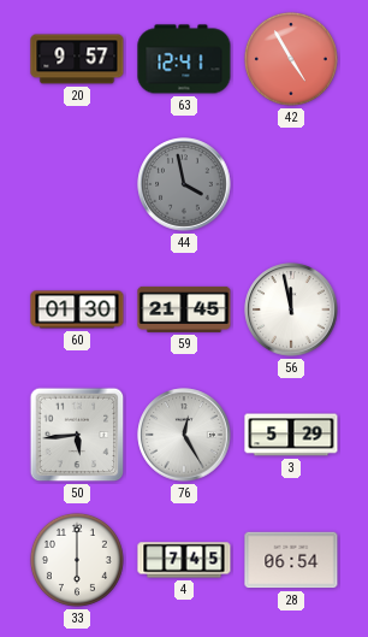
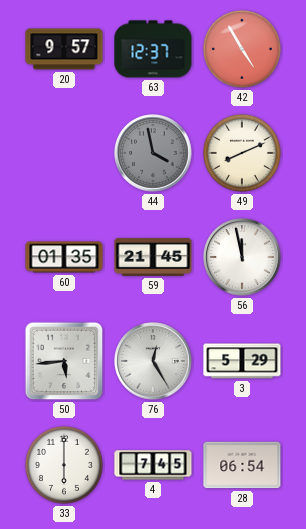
63: 12:41 -> 12:37
49: none -> 8:11
60: 01:30 -> 01:35
